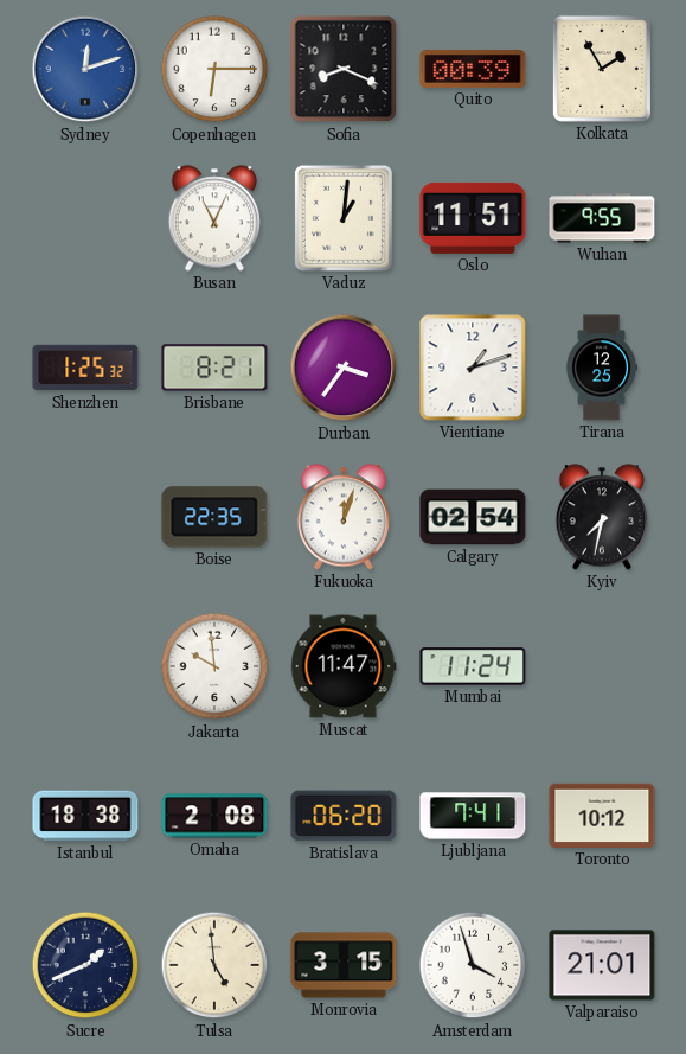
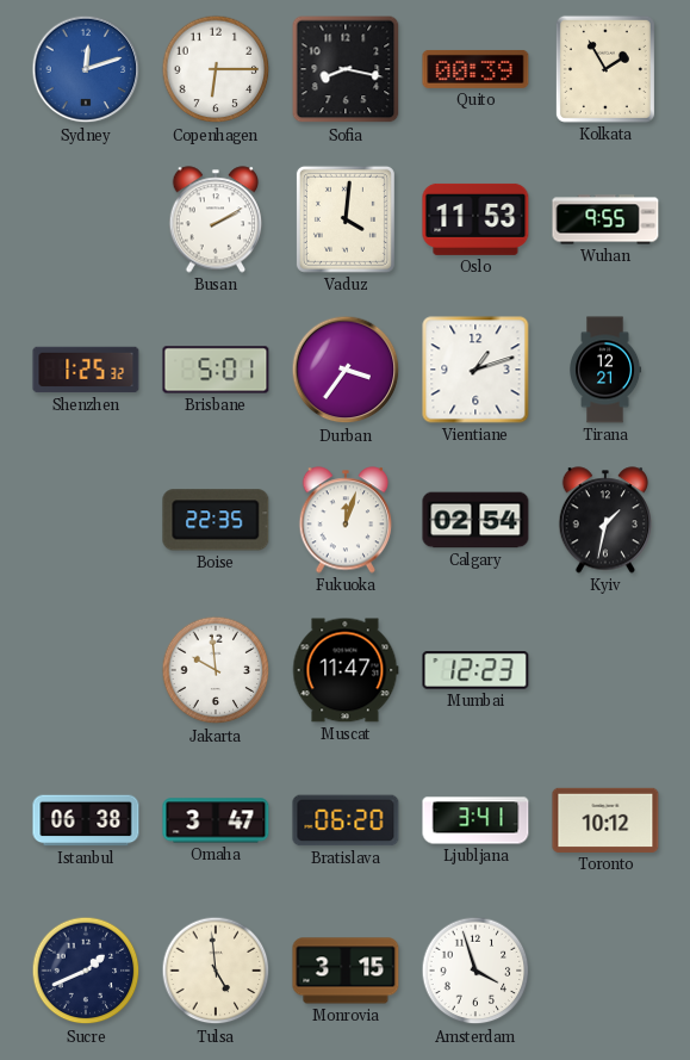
Sofia: 8:19 -> 8:17
Busan: 11:04 -> 2:10
Vaduz: 1:01 -> 4:01
Oslo: 11:51 -> 11:53
Brisbane: 8:21 -> 5:01
Tirana: 12:25 -> 12:21
Kyiv: 7:32 -> 1:32
Mumbai: 11:24 -> 12:23
Istanbul: 18:38 -> 06:38
Omaha: 2:08 -> 3:47
Ljubljana: 7:41 -> 3:41
Valparaiso: 21:01 -> none
